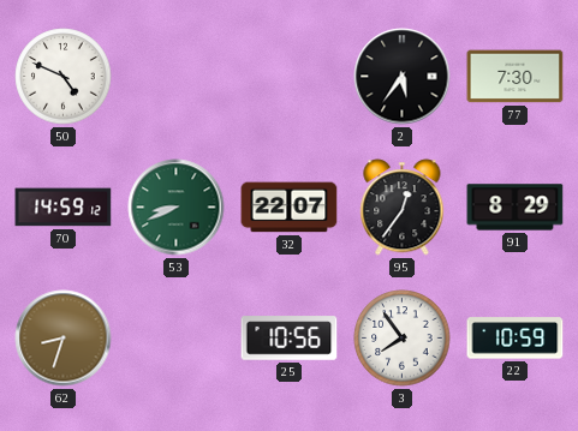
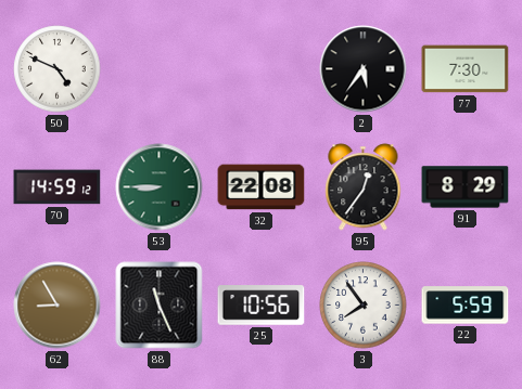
53: 8:41 -> 8:45
32: 22:07 -> 22:08
62: 8:33 -> 8:55
88: none -> 11:26
22: 10:59 -> 5:59
